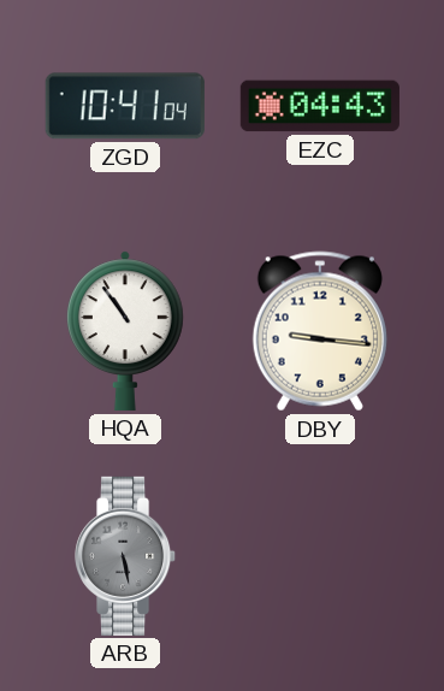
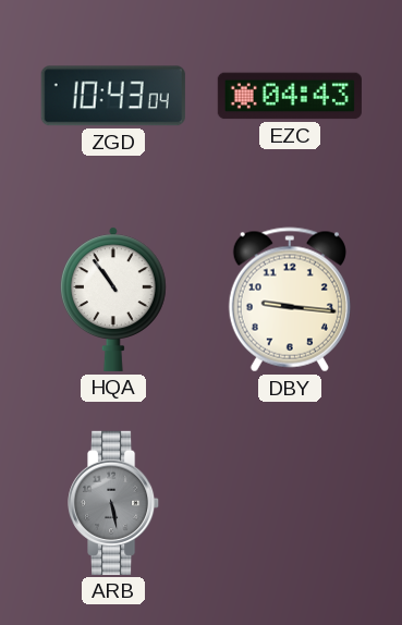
ZGD: 10:41 -> 10:43
